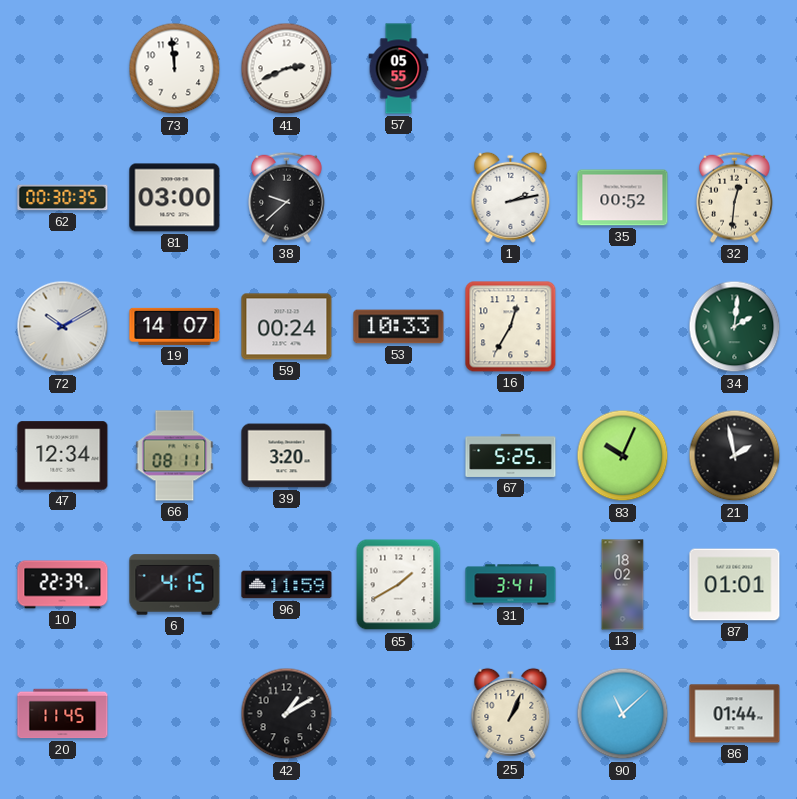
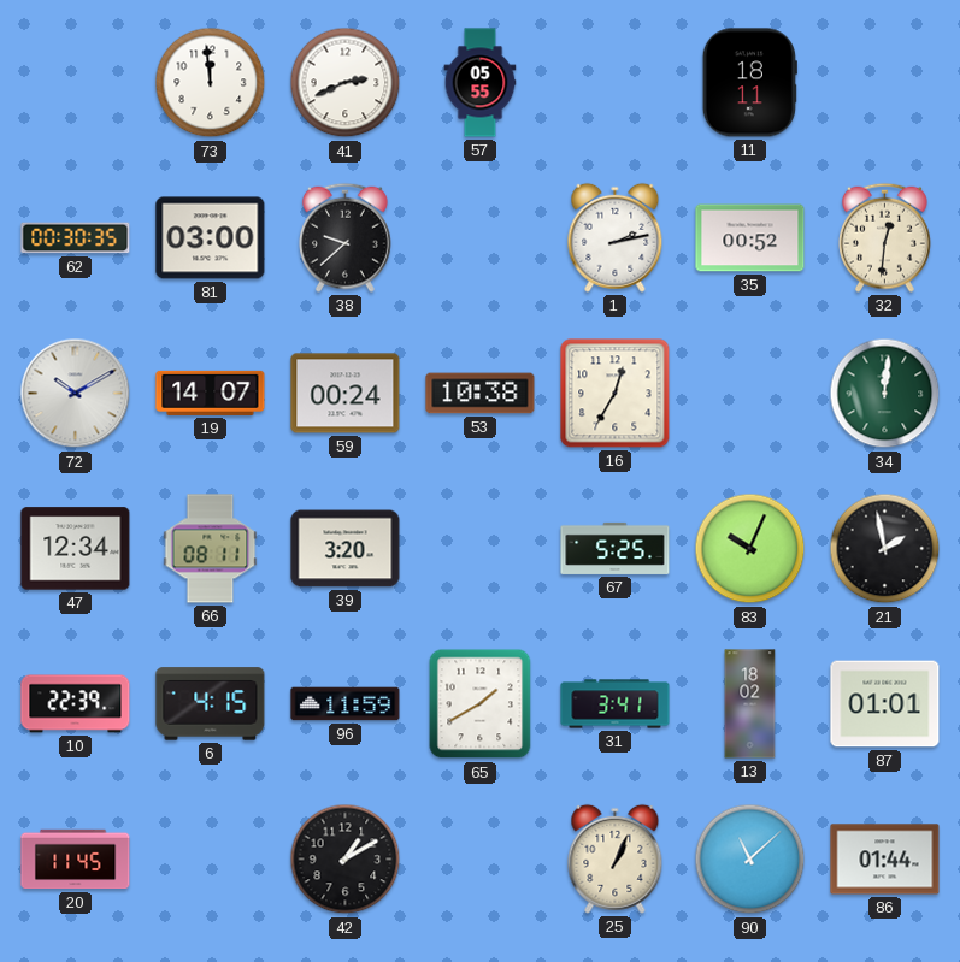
11: none -> 18:11
53: 10:33 -> 10:38
34: 2:01 -> 12:01
